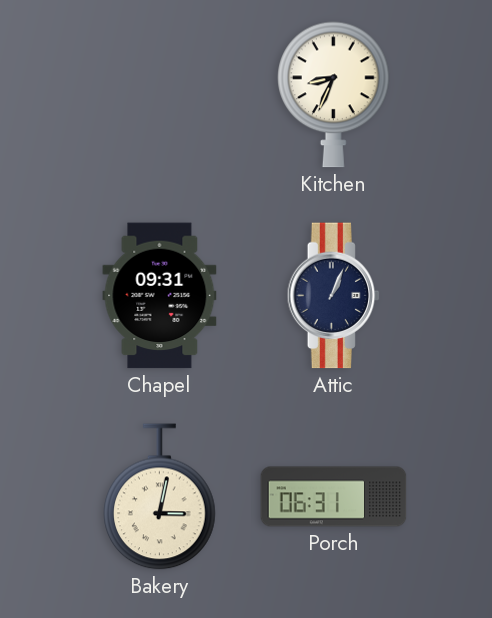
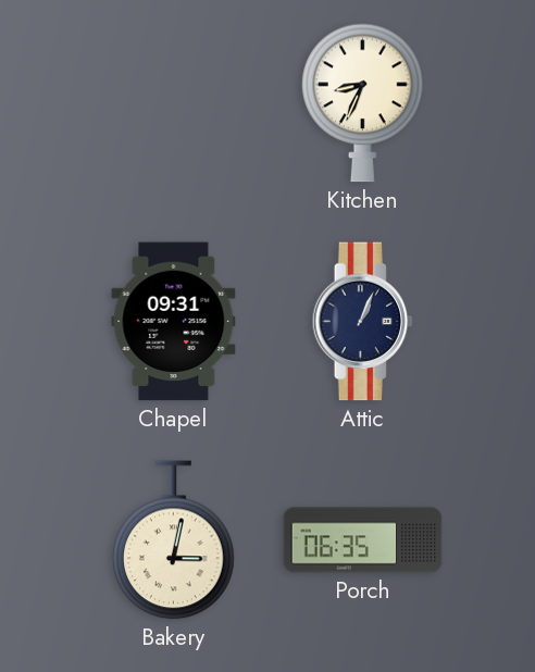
Porch: 06:31 -> 06:35
